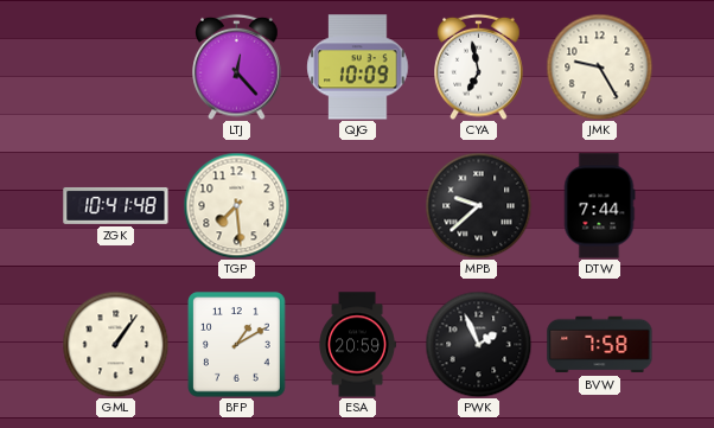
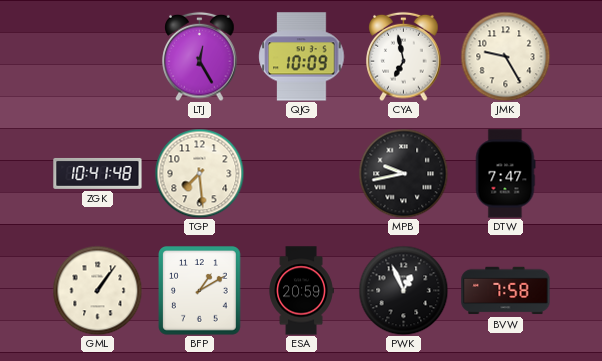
LTJ: 12:23 -> 12:25
MPB: 9:38 -> 9:43
DTW: 7:44 -> 7:47
PWK: 1:56 -> 12:56
